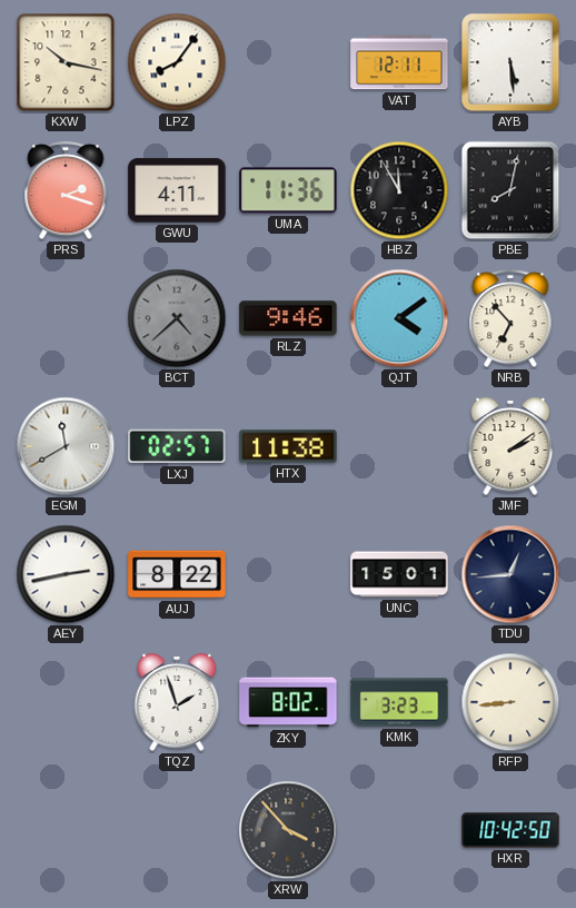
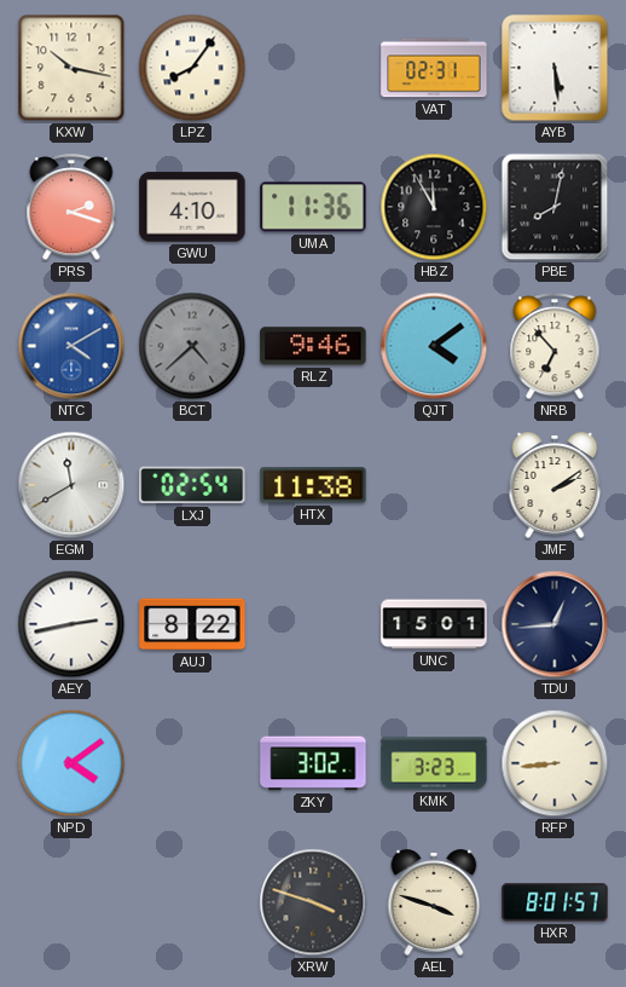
VAT: 12:11 -> 02:31
GWU: 4:11 -> 4:10
NTC: none -> 4:10
LXJ: 02:57 -> 02:54
NPD: none -> 4:09
TQZ: 1:57 -> none
ZKY: 8:02 -> 3:02
XRW: 3:53 -> 3:48
AEL: none -> 3:48
HXR: 10:42 -> 8:01
